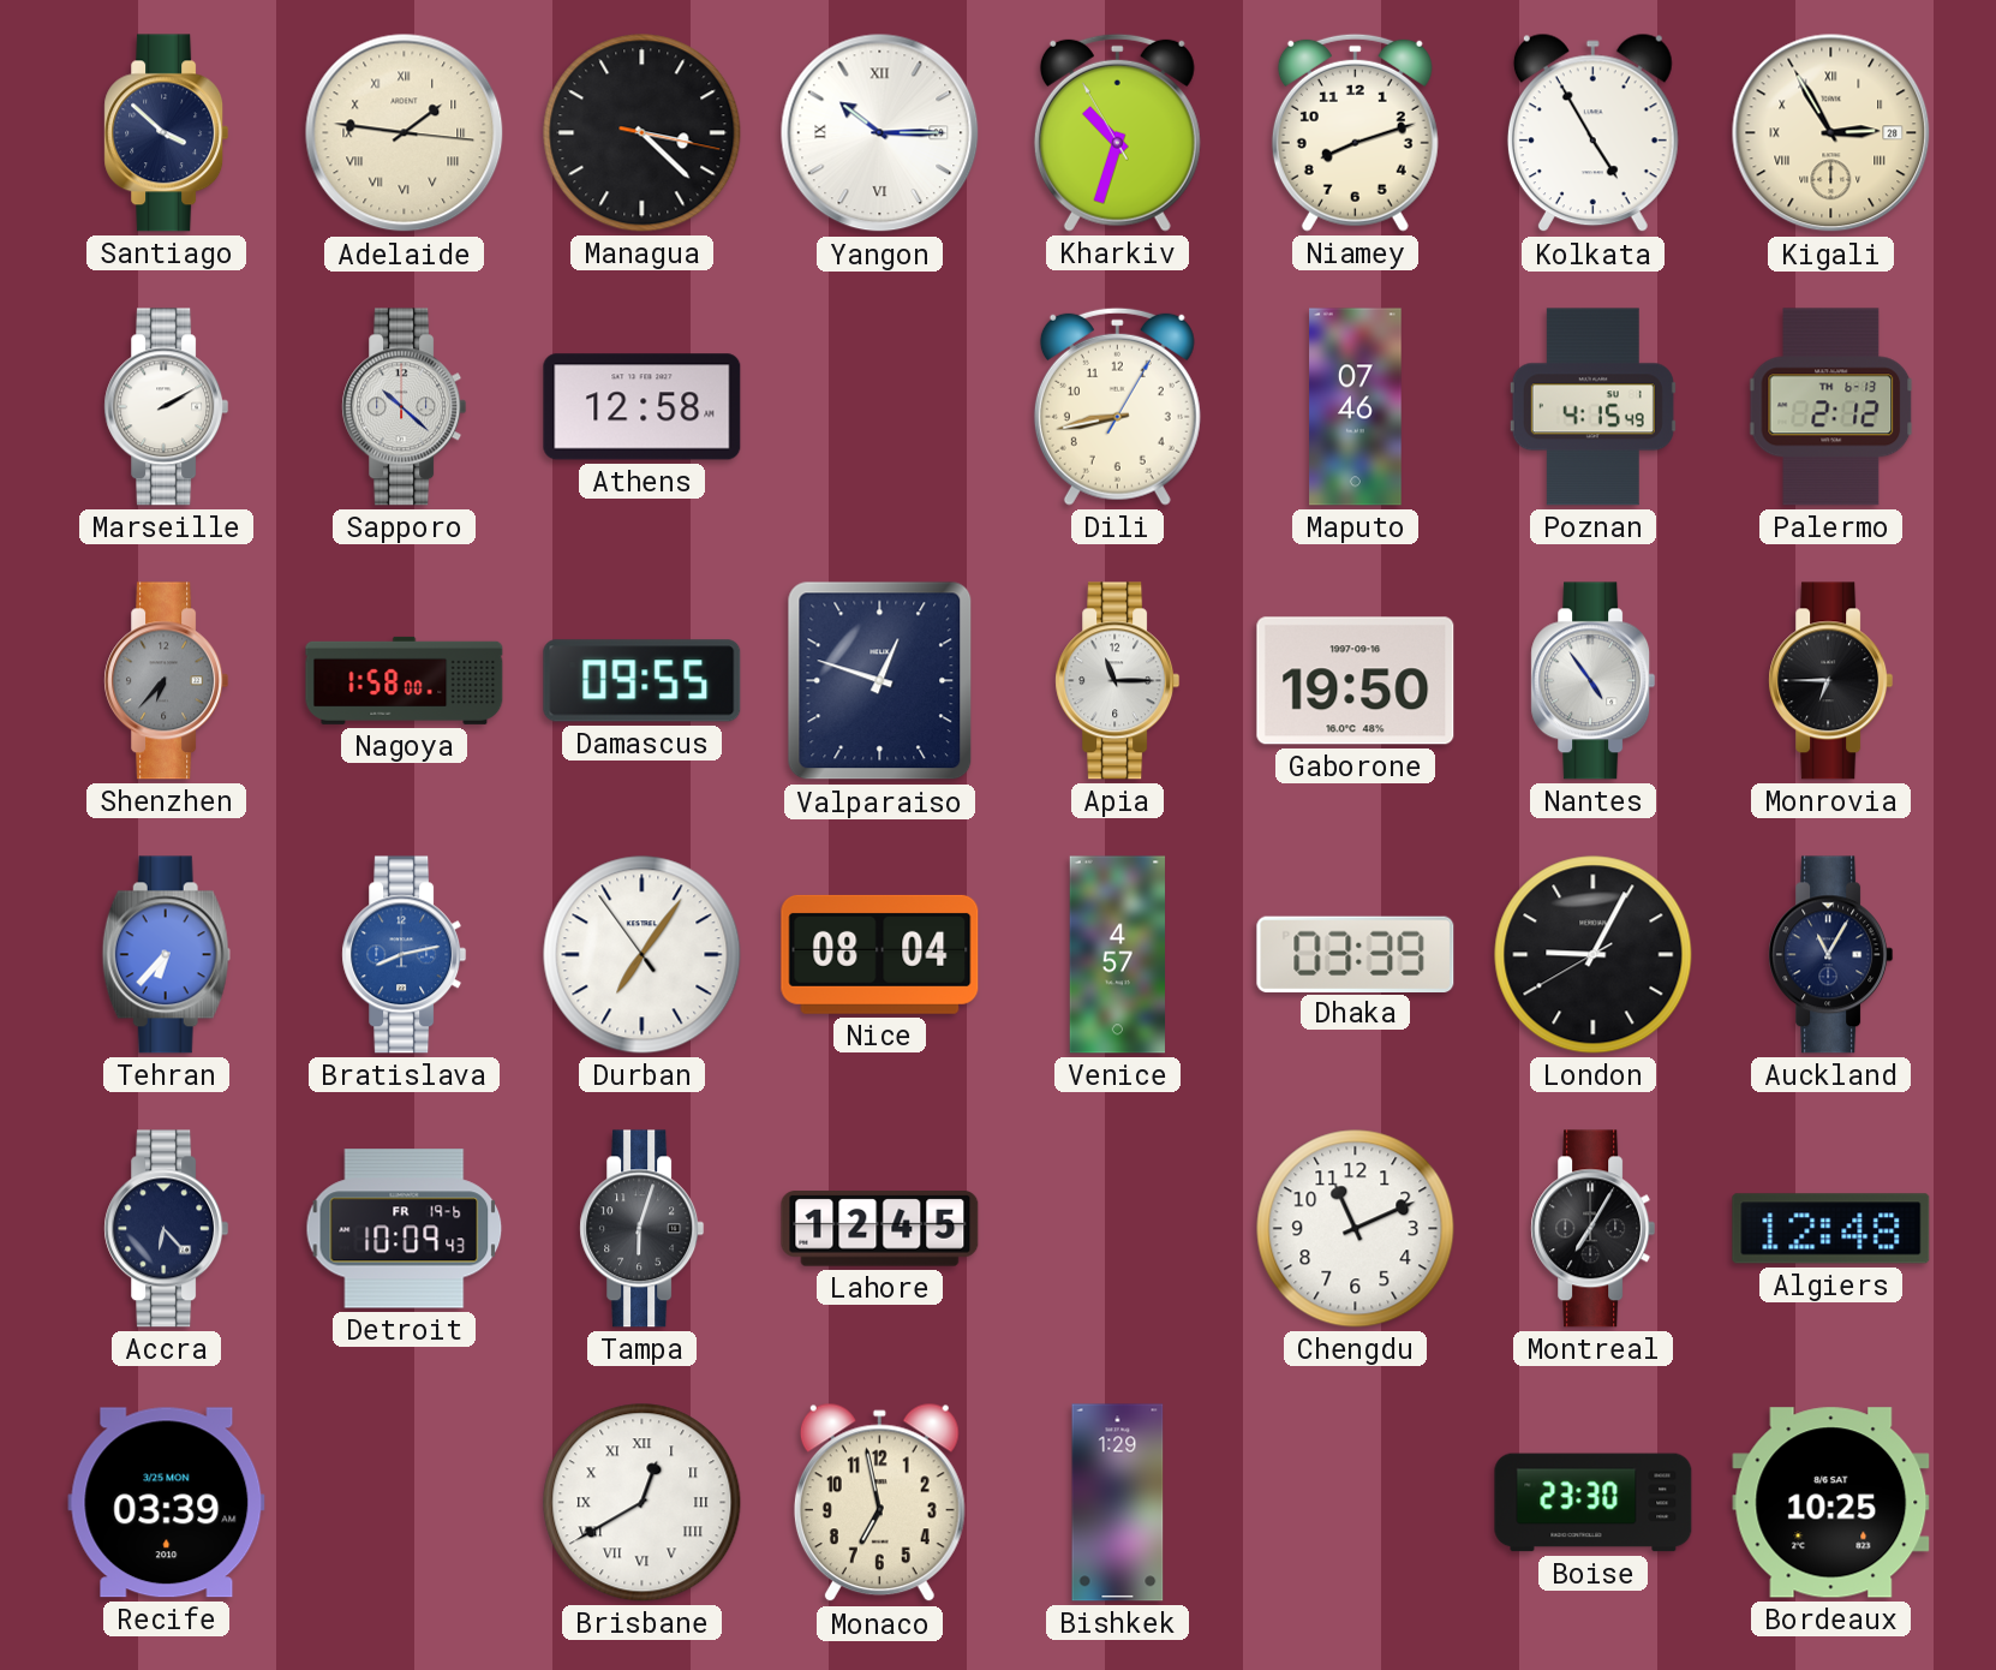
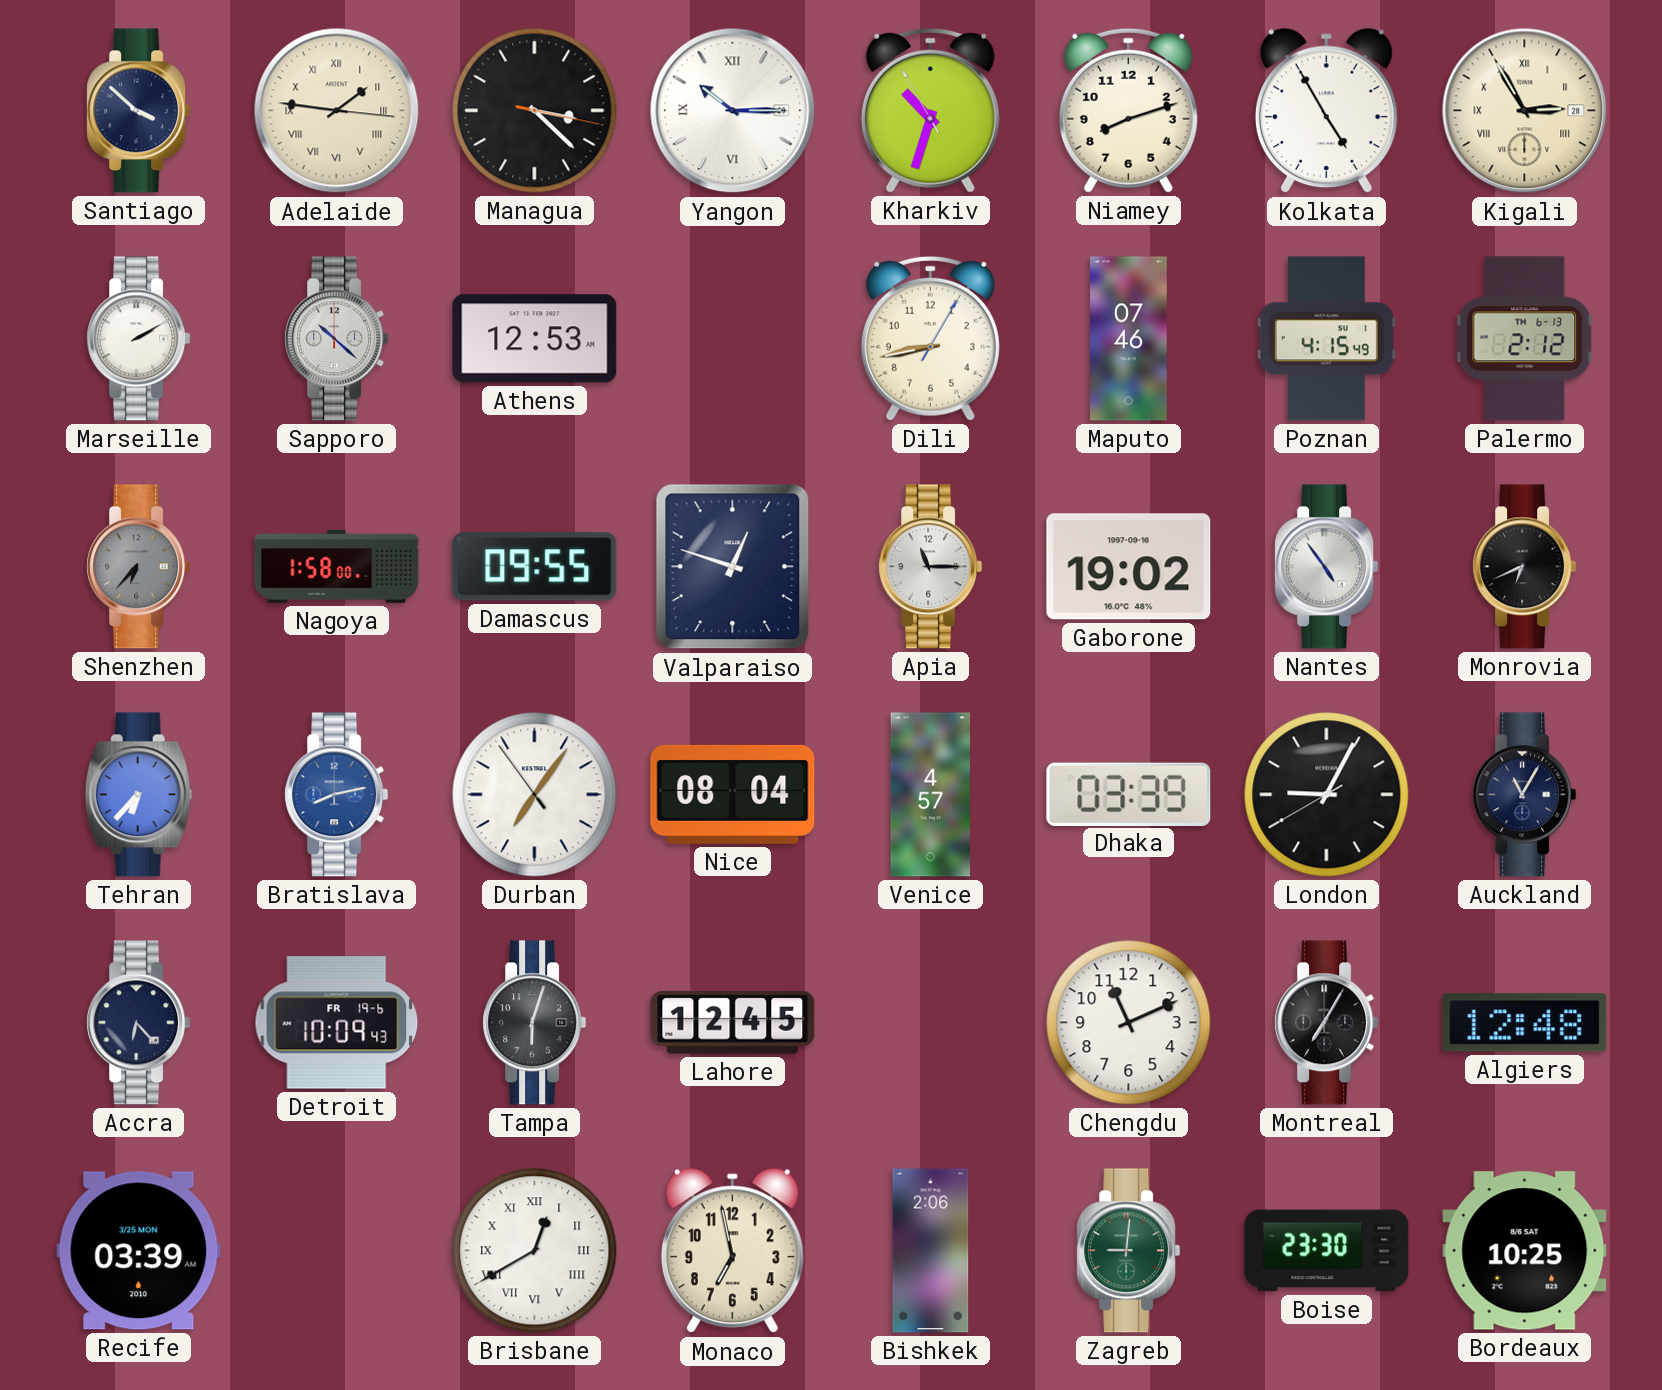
Athens: 12:58 -> 12:53
Gaborone: 19:50 -> 19:02
Monrovia: 6:45 -> 6:41
Bishkek: 1:29 -> 2:06
Zagreb: none -> 9:01
